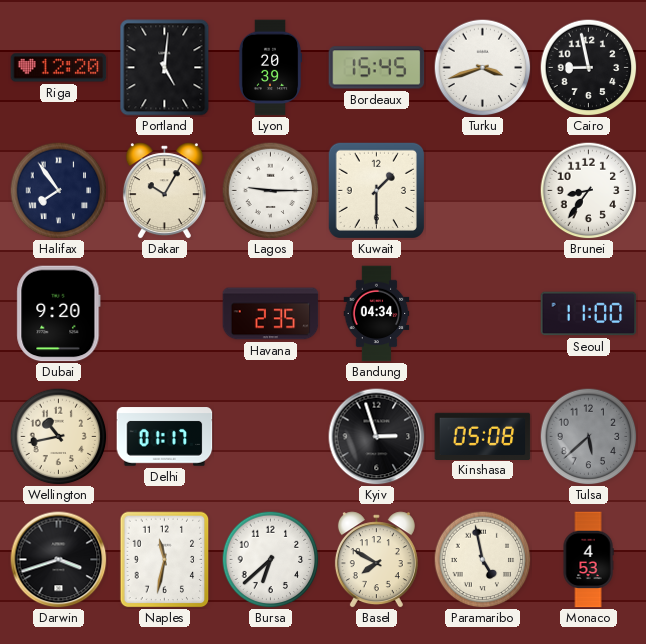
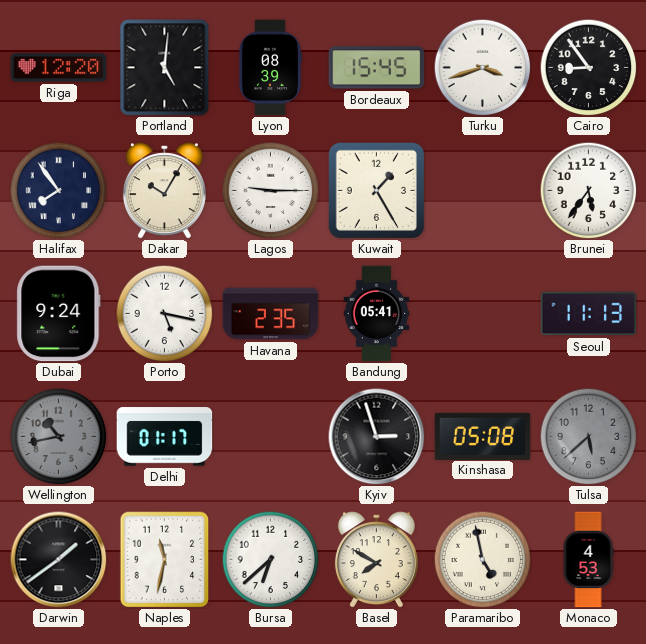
Lyon: 20:39 -> 08:39
Cairo: 8:58 -> 8:54
Kuwait: 1:30 -> 1:25
Brunei: 8:36 -> 5:36
Dubai: 9:20 -> 9:24
Porto: none -> 5:17
Bandung: 04:34 -> 05:41
Seoul: 11:00 -> 11:13
Wellington dial: cream -> grey
Darwin: 3:42 -> 1:39
